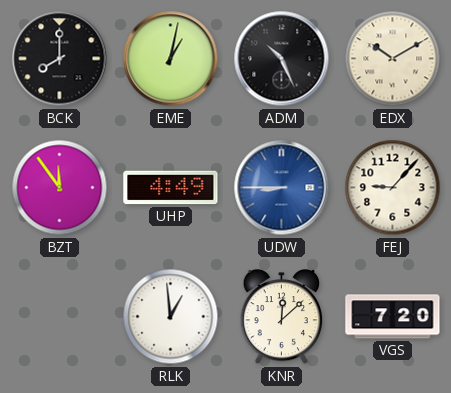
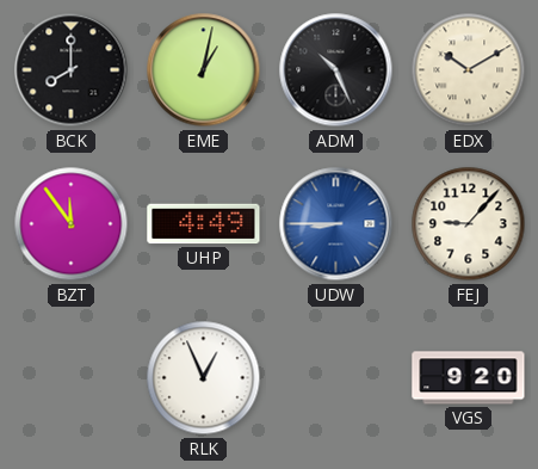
RLK: 12:59 -> 12:56
KNR: 12:08 -> none
VGS: 7:20 -> 9:20
